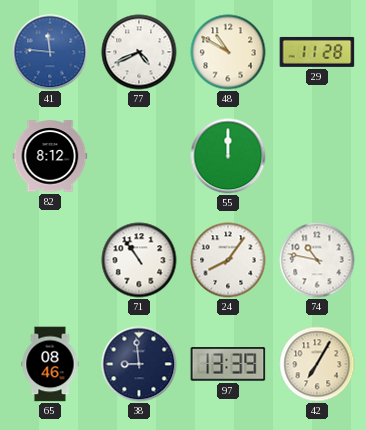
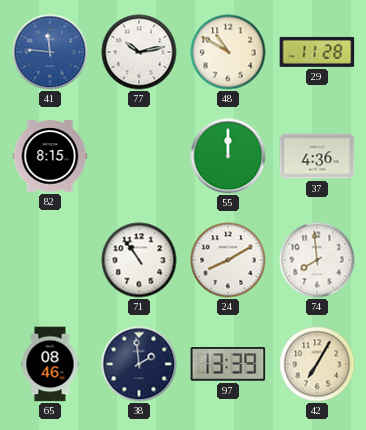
77: 4:41 -> 10:13
82: 8:12 -> 8:15
37: none -> 4:36
24: 8:06 -> 8:10
74: 10:47 -> 7:59
38: 8:59 -> 1:59
